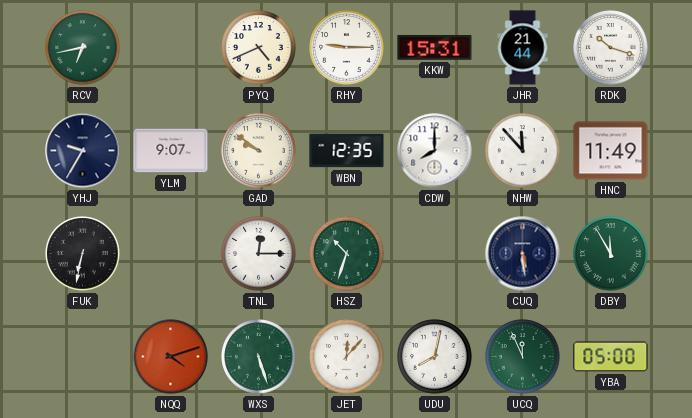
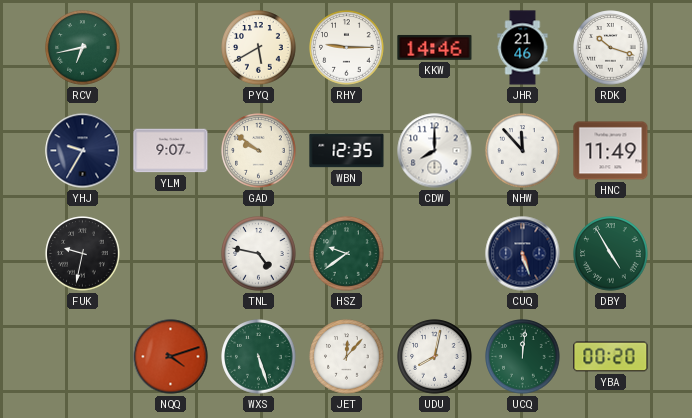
PYQ: 4:41 -> 5:40
KKW: 15:31 -> 14:46
JHR: 21:44 -> 21:46
FUK: 6:32 -> 9:32
TNL: 12:15 -> 4:47
HSZ: 10:33 -> 9:39
CUQ: 5:29 -> 5:27
DBY: 11:55 -> 4:55
UCQ: 11:56 -> 12:01
YBA: 05:00 -> 00:20
